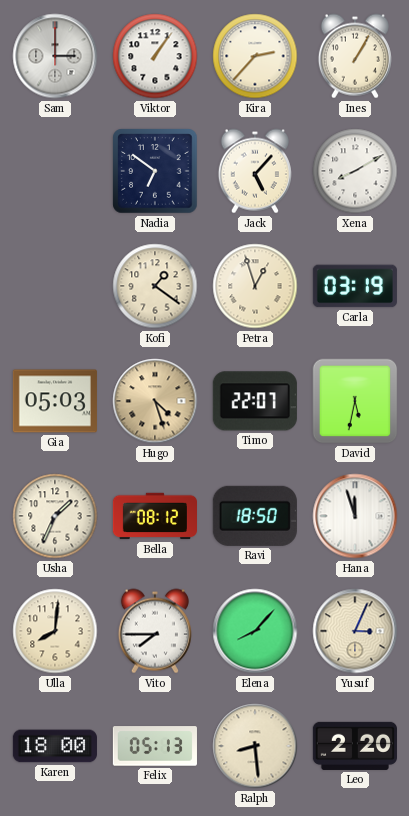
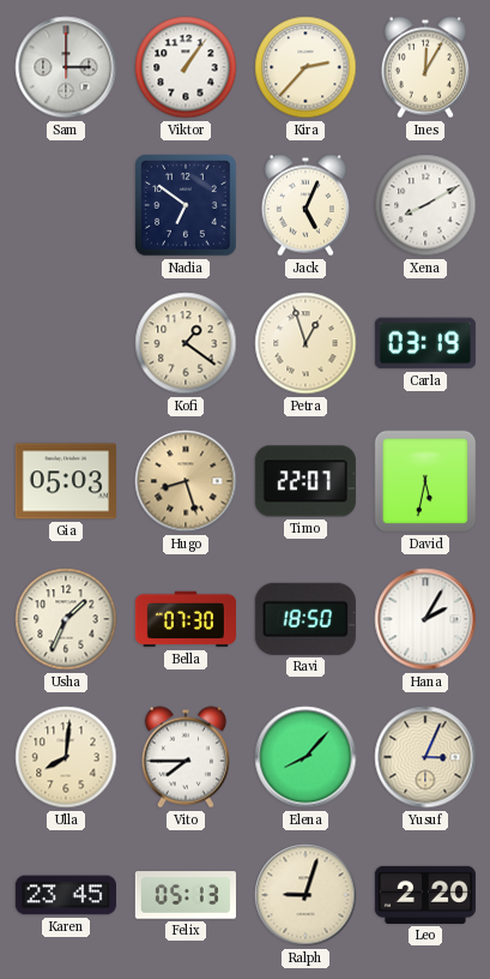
Ines: 1:05 -> 12:05
Jack: 5:07 -> 5:04
Hugo: 4:27 -> 8:27
Bella: 08:12 -> 07:30
Hana: 11:57 -> 2:05
Karen: 18:00 -> 23:45
Ralph: 8:29 -> 9:03
